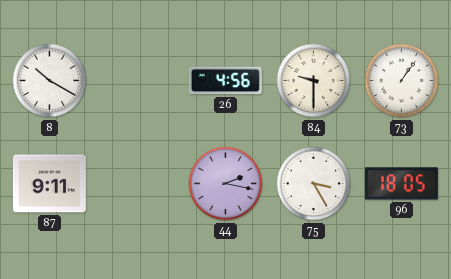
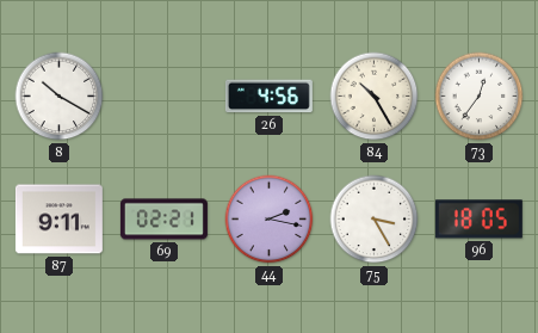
84: 9:30 -> 10:25
73: 1:06 -> 12:36
69: none -> 02:21
